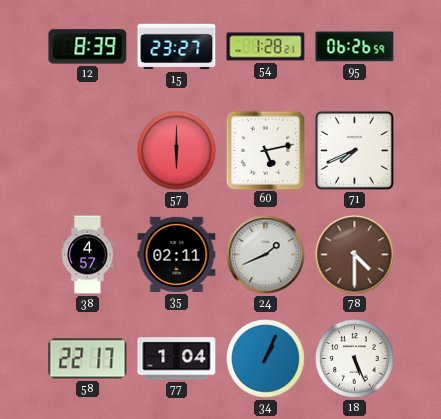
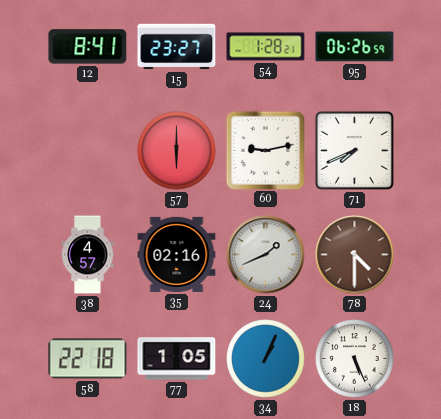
12: 8:39 -> 8:41
60: 5:13 -> 9:13
35: 02:11 -> 02:16
58: 22:17 -> 22:18
77: 1:04 -> 1:05
